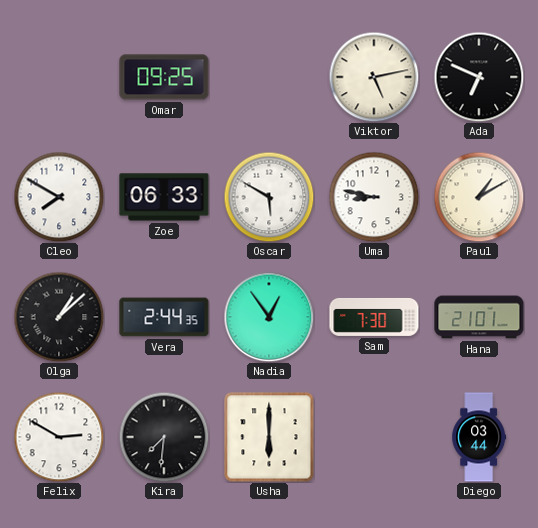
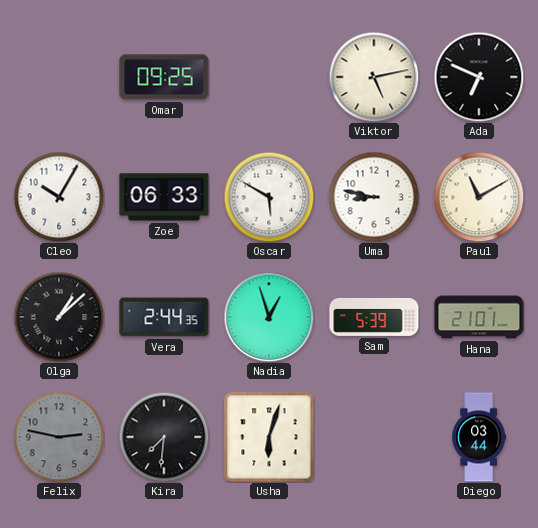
Cleo: 7:50 -> 10:05
Paul: 1:10 -> 11:10
Nadia: 12:54 -> 12:57
Sam: 7:30 -> 5:39
Felix: 2:50 -> 2:47
Felix dial: white -> grey
Usha: 6:00 -> 6:03
